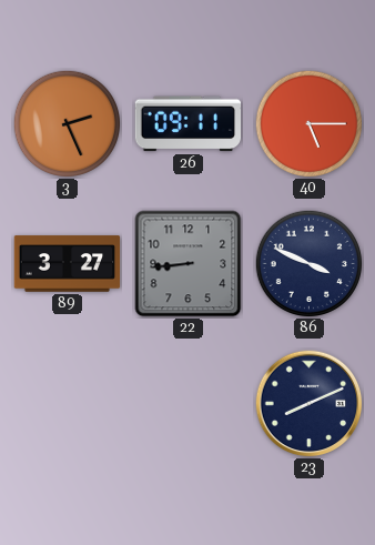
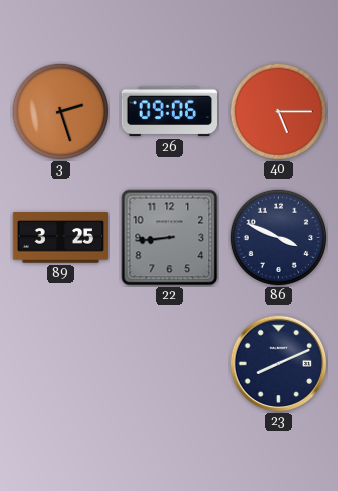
3: 2:26 -> 2:27
26: 09:11 -> 09:06
89: 3:27 -> 3:25
